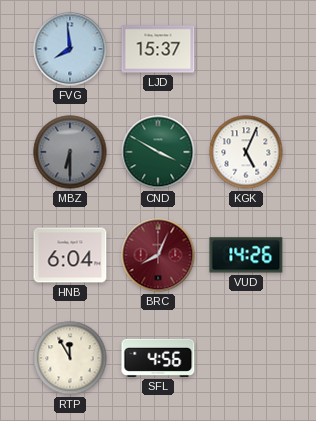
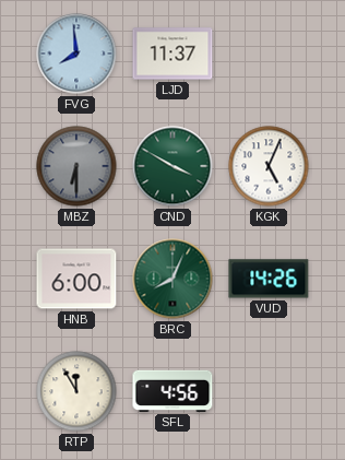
LJD: 15:37 -> 11:37
HNB: 6:04 -> 6:00
BRC dial: burgundy -> green
